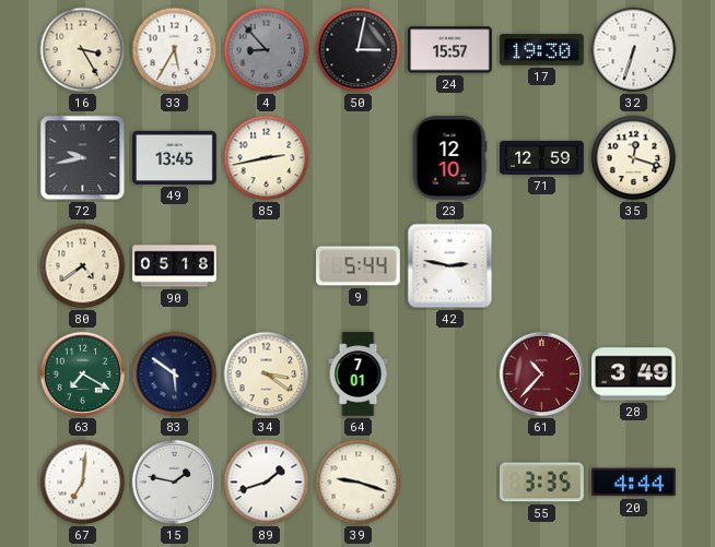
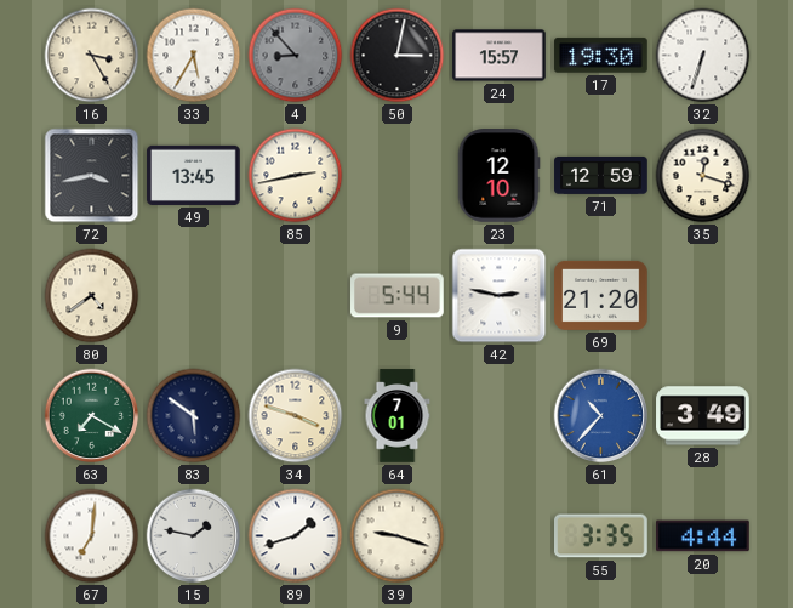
72: 9:43 -> 3:43
90: 05:18 -> none
69: none -> 21:20
34: 3:21 -> 3:48
61 dial: burgundy -> blue
